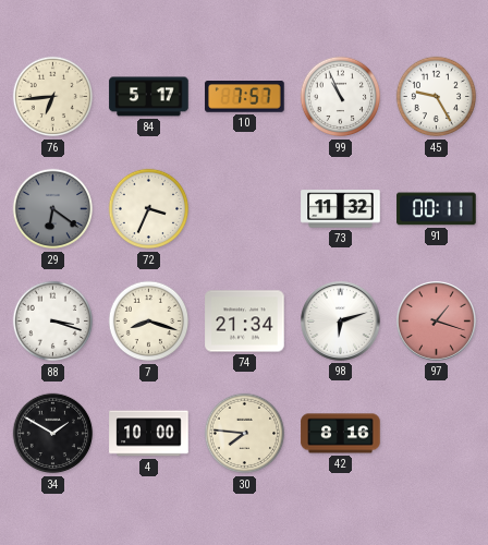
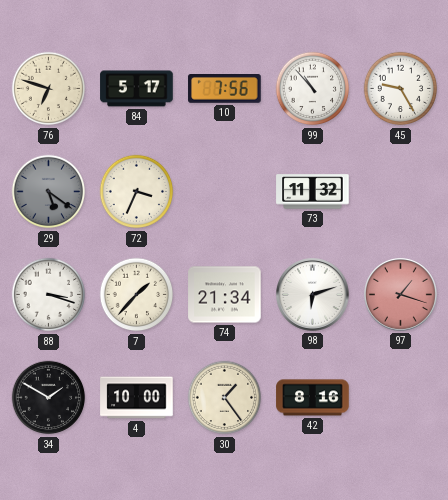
76: 6:44 -> 6:48
10: 7:57 -> 7:56
99: 10:56 -> 10:53
29: 6:21 -> 5:21
91: 00:11 -> none
7: 8:18 -> 1:37
30: 7:46 -> 1:24
